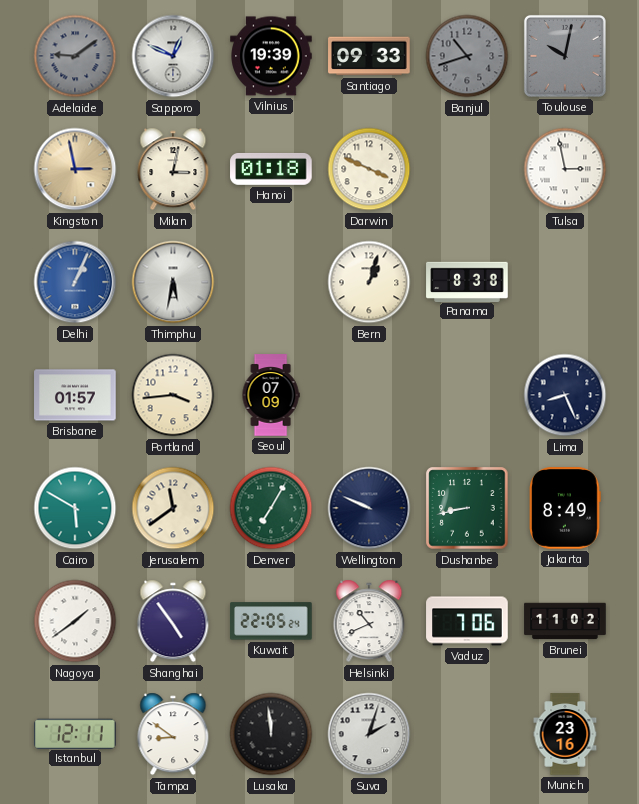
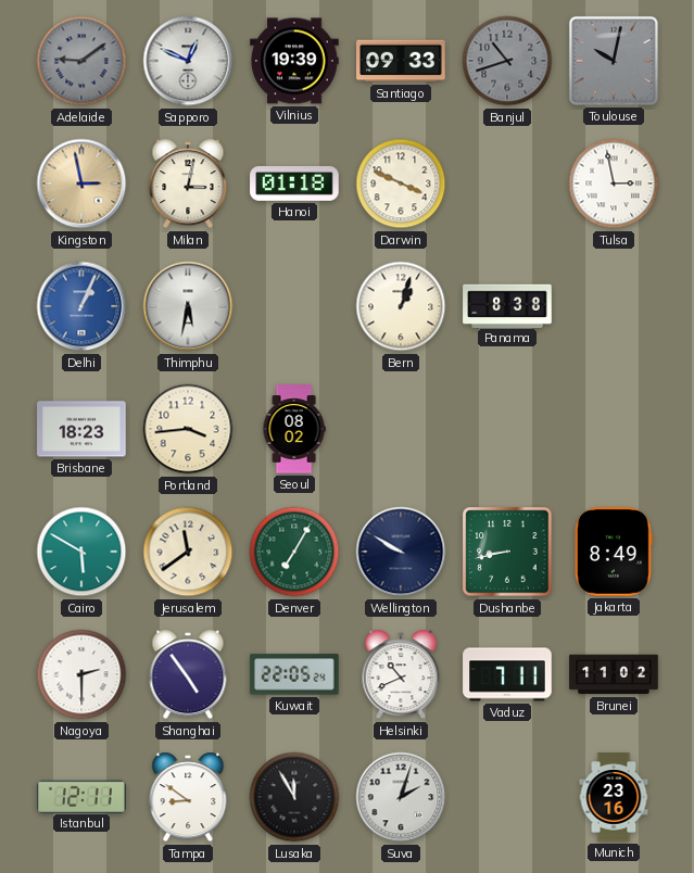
Brisbane: 01:57 -> 18:23
Seoul: 07:09 -> 08:02
Lima: 8:26 -> none
Wellington: 9:49 -> 9:50
Nagoya: 1:39 -> 2:30
Vaduz: 7:06 -> 7:11
Lusaka: 11:59 -> 11:55
